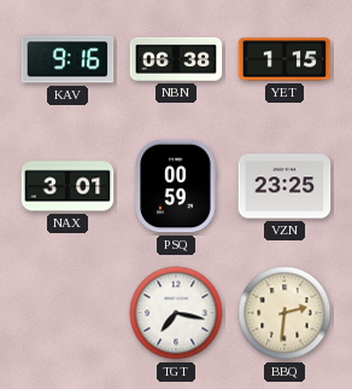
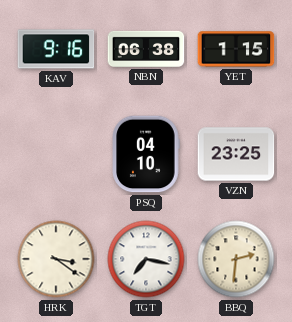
NAX: 3:01 -> none
PSQ: 00:59 -> 04:10
HRK: none -> 3:21
